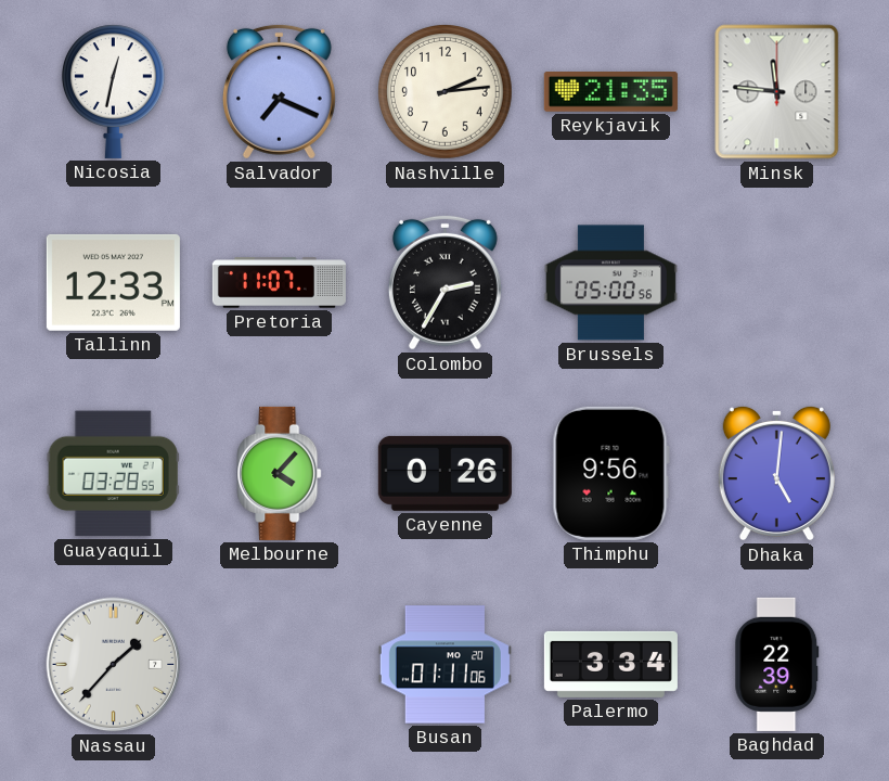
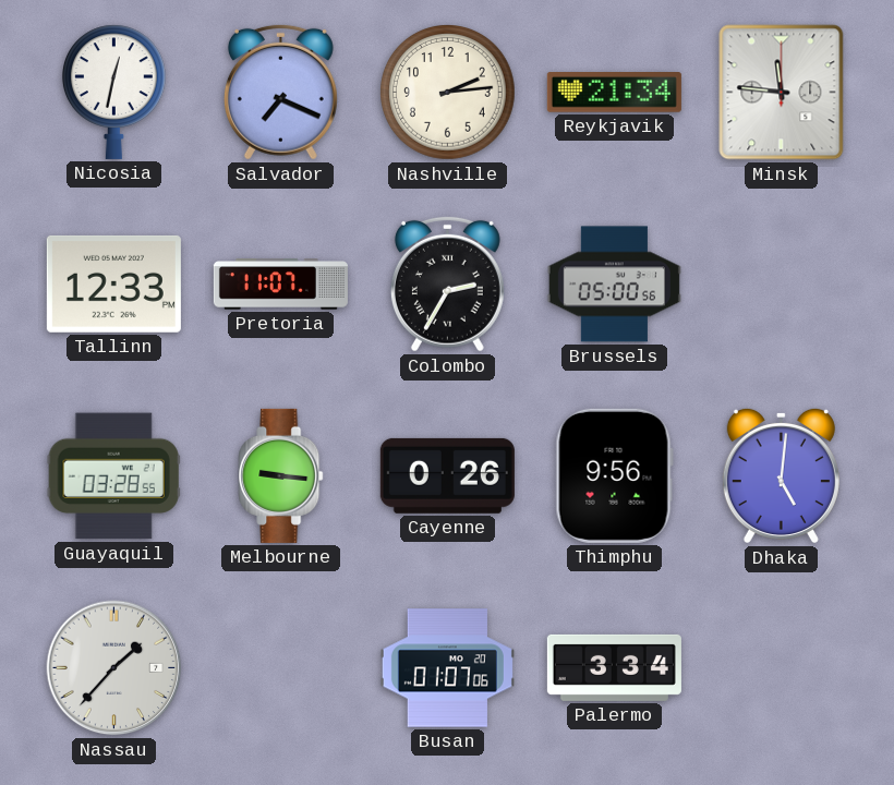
Reykjavik: 21:35 -> 21:34
Melbourne: 4:07 -> 9:16
Busan: 01:11 -> 01:07
Baghdad: 22:39 -> none
